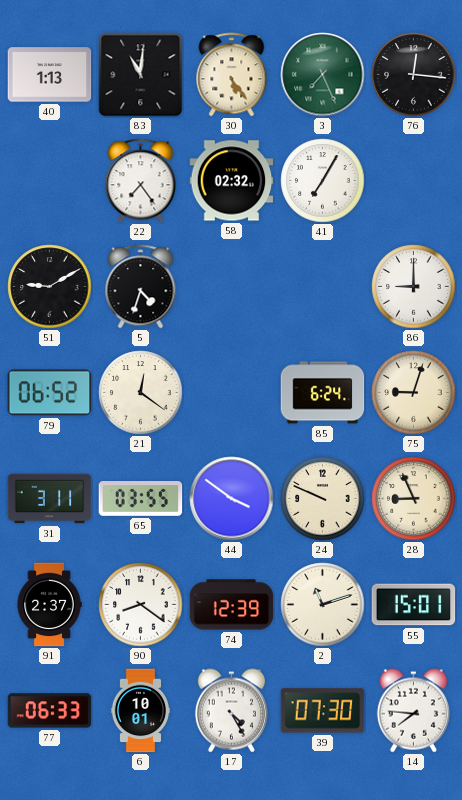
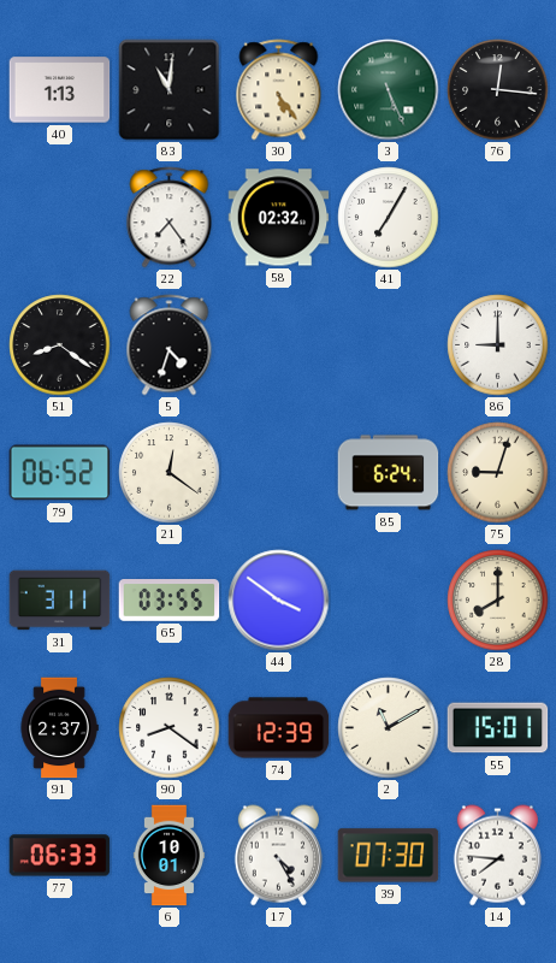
3: 7:26 -> 5:26
51: 9:10 -> 8:21
24: 9:49 -> none
28: 8:56 -> 8:00
2: 11:12 -> 11:10
